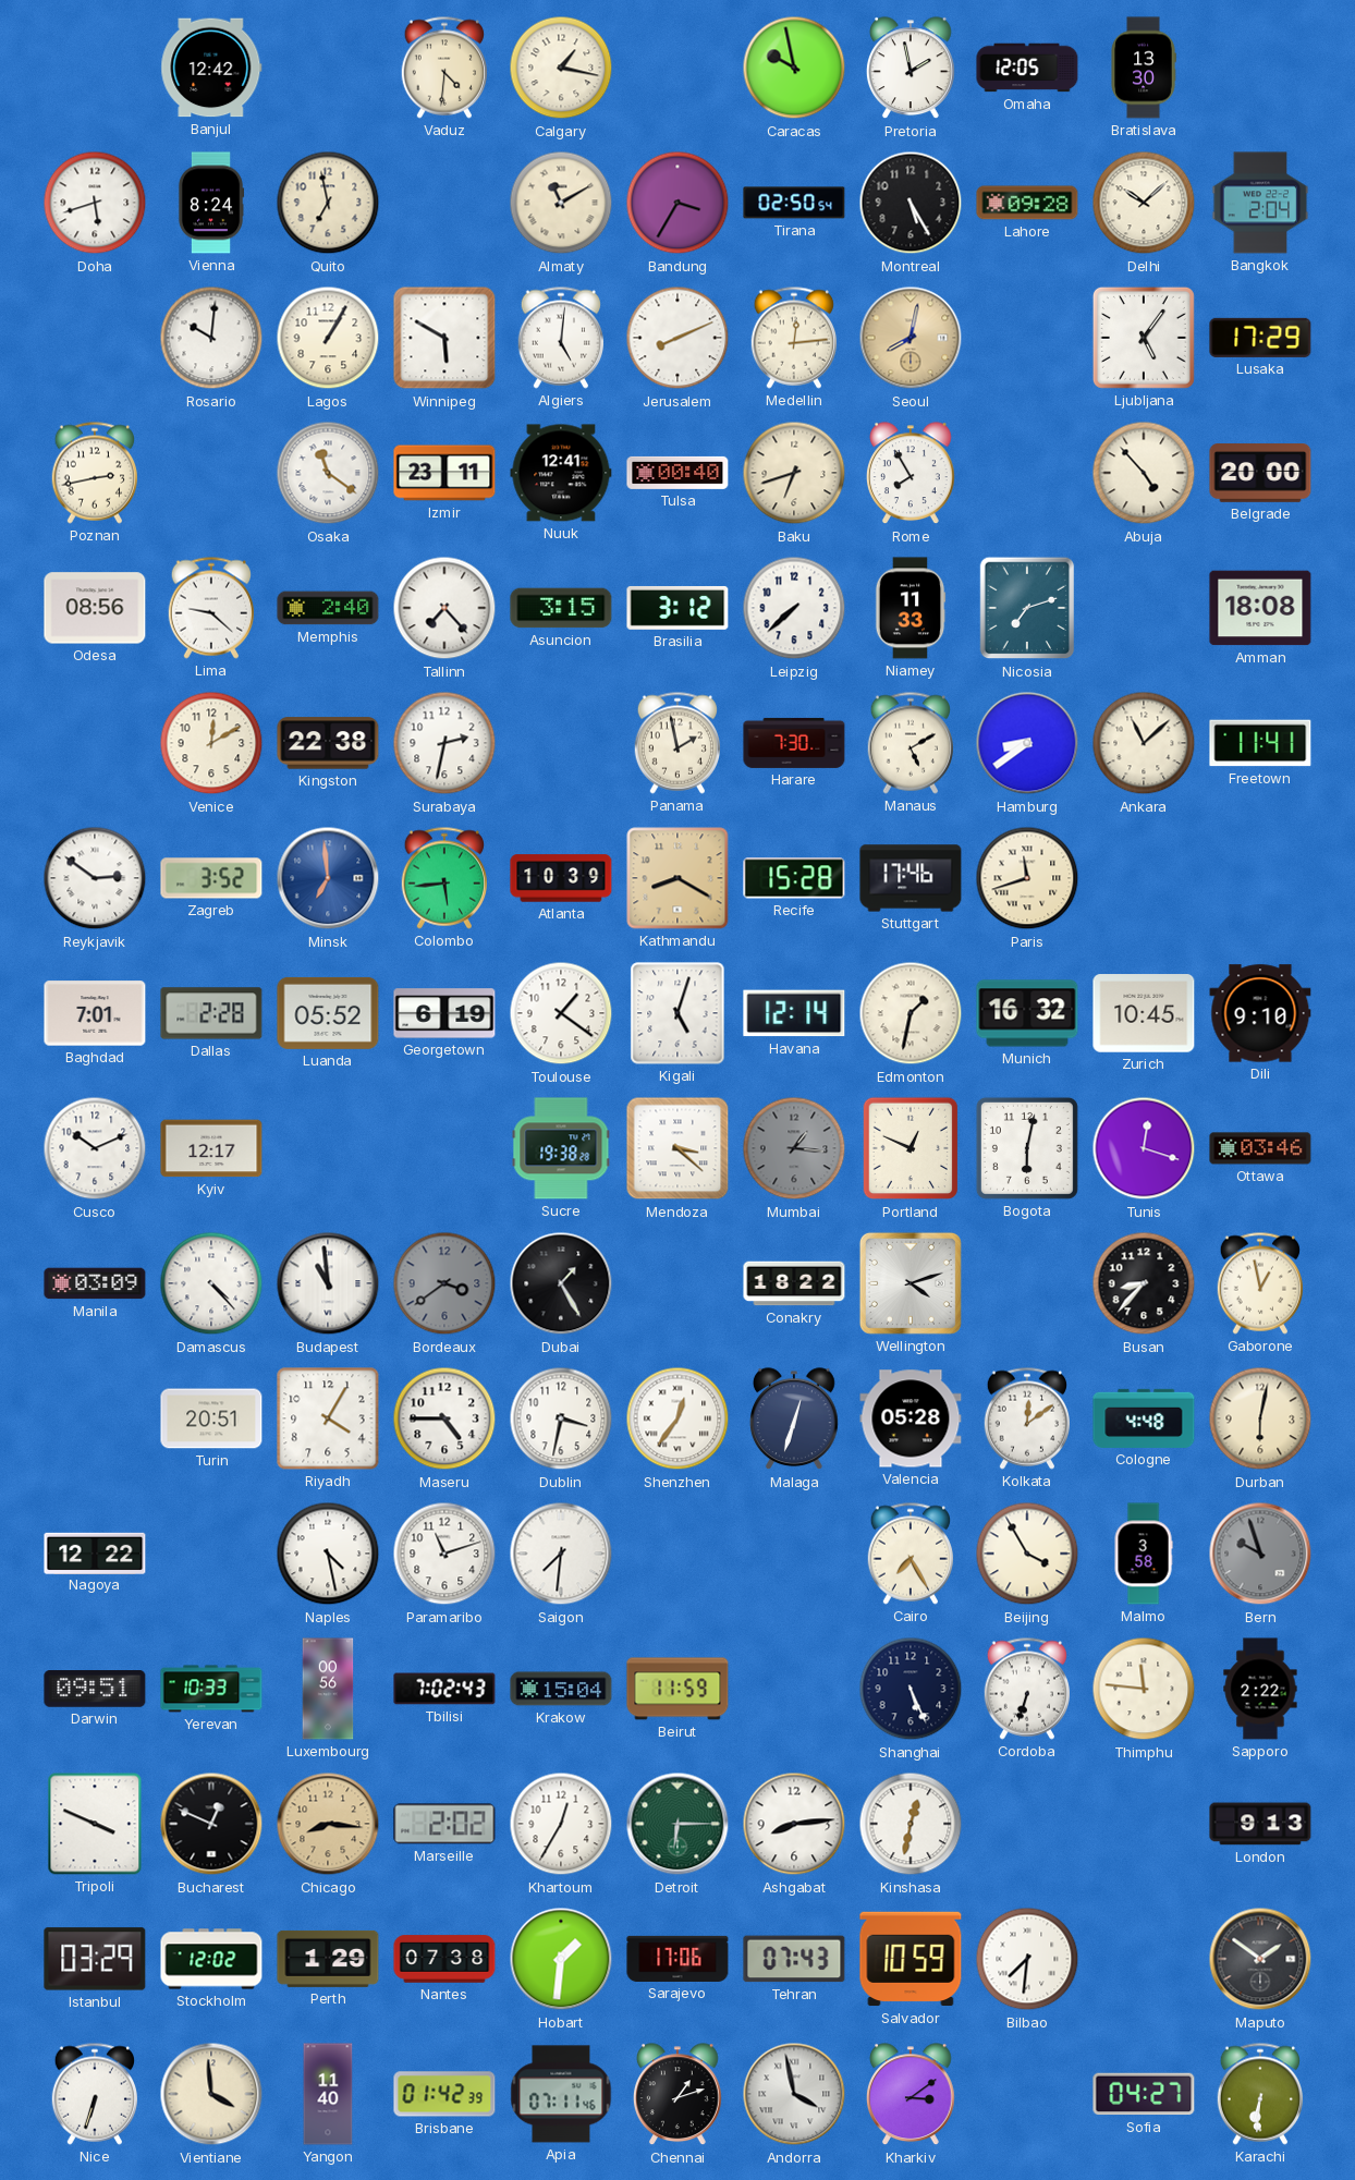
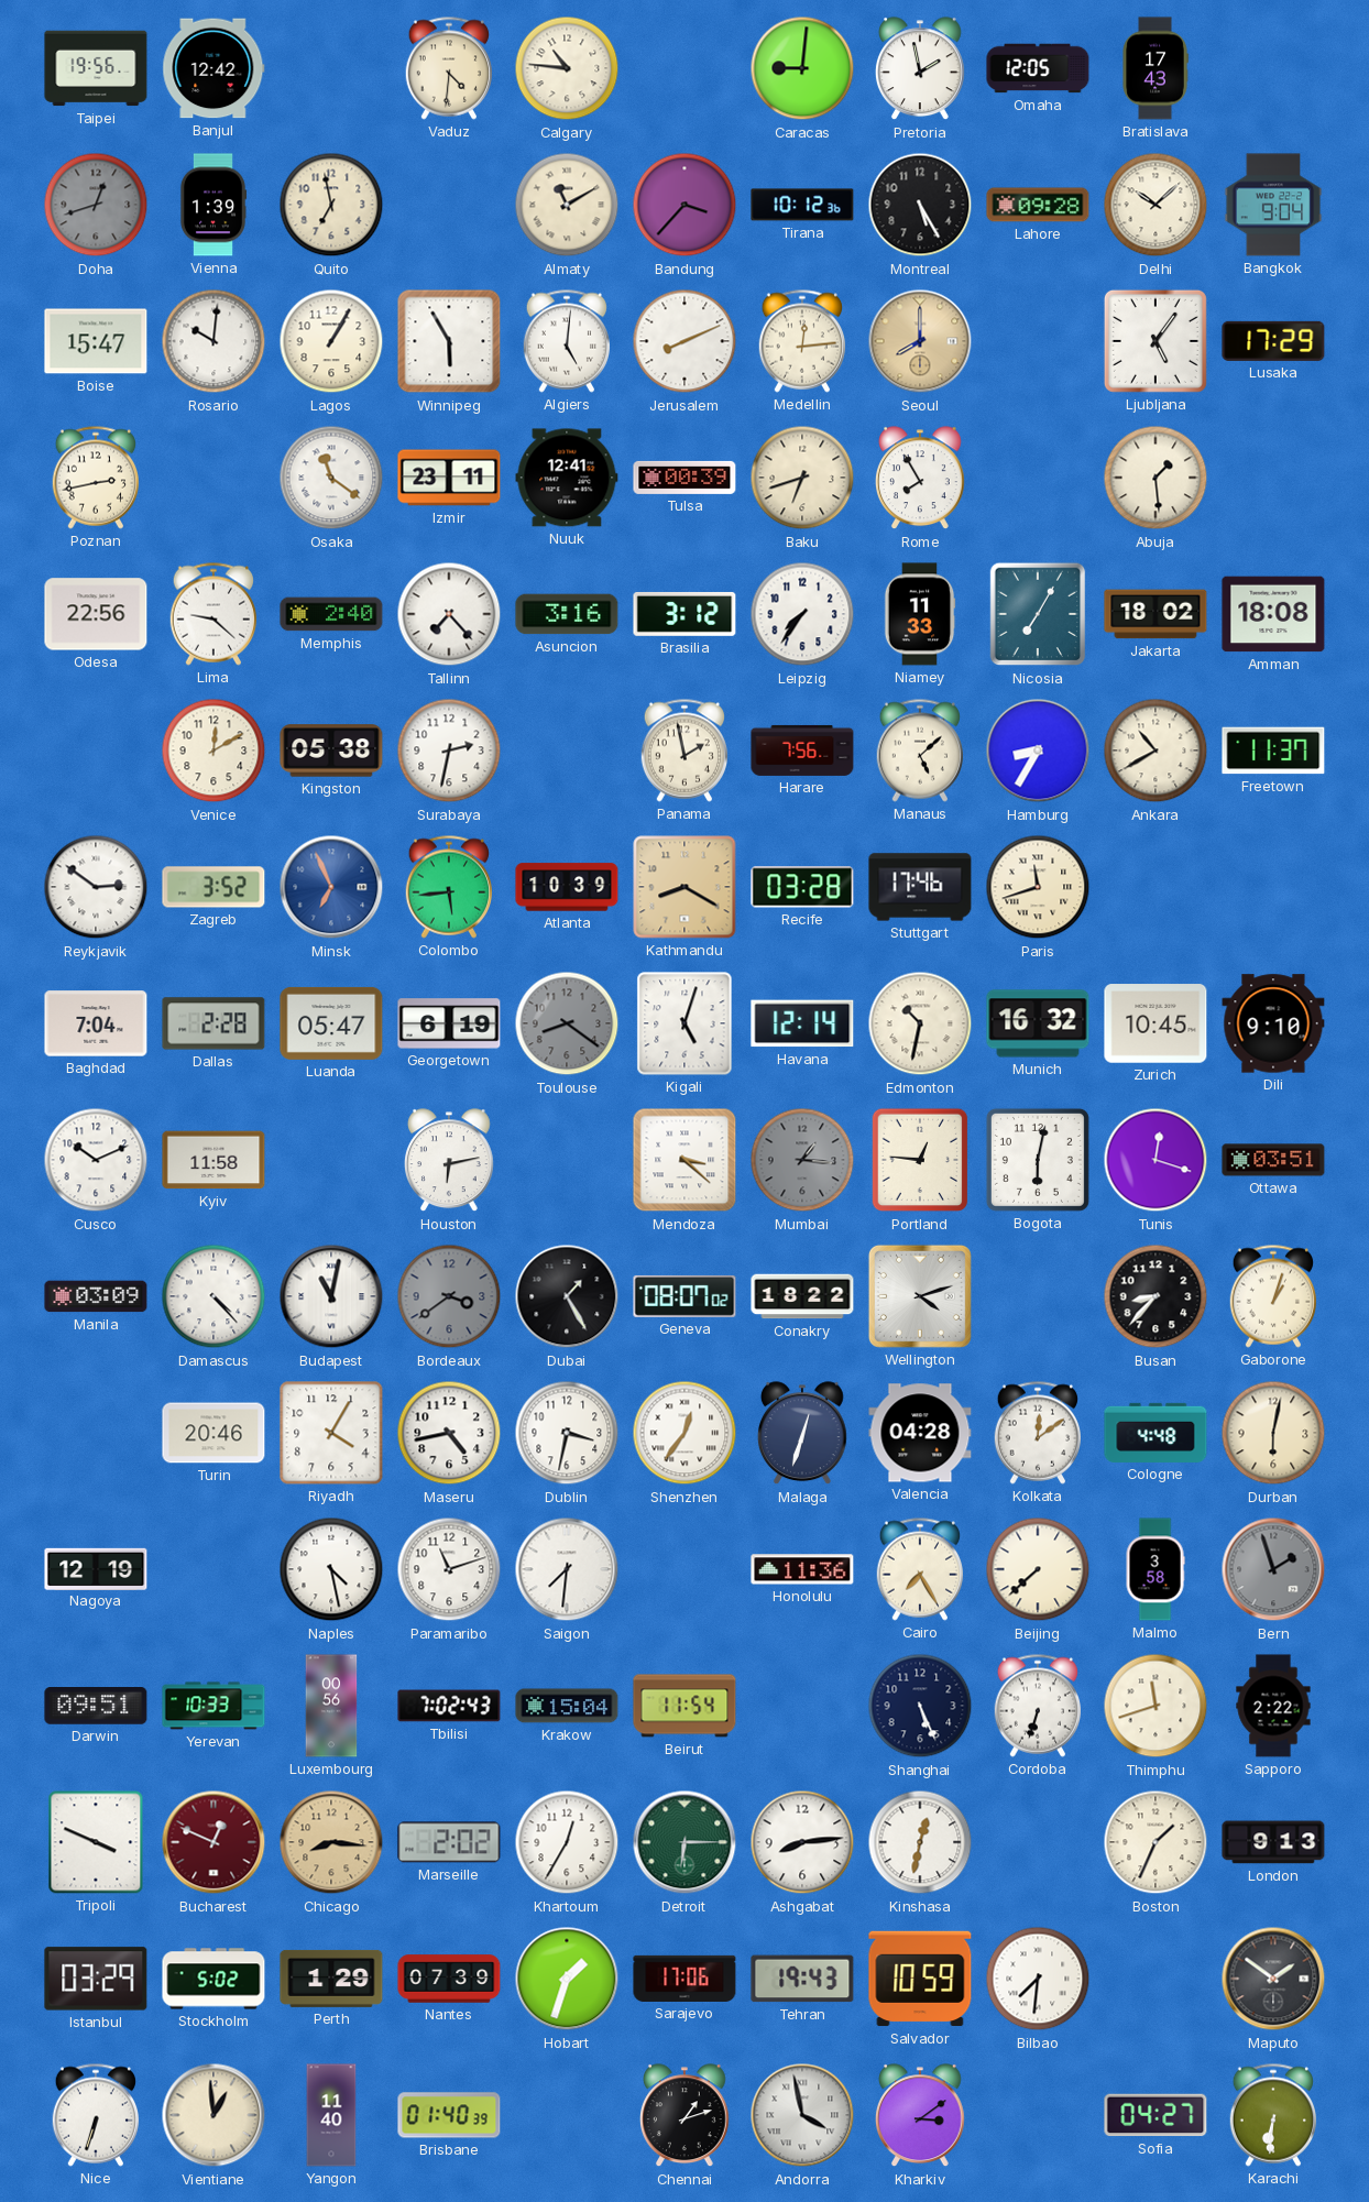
Taipei: none -> 19:56
Calgary: 1:17 -> 10:46
Caracas: 9:58 -> 9:01
Bratislava: 13:30 -> 17:43
Doha: 5:42 -> 12:42
Doha dial: white -> grey
Vienna: 8:24 -> 1:39
Bandung: 3:35 -> 3:37
Tirana: 02:50 -> 10:12
Bangkok: 2:04 -> 9:04
Boise: none -> 15:47
Winnipeg: 5:50 -> 5:55
Seoul: 8:02 -> 8:00
Tulsa: 00:40 -> 00:39
Abuja: 4:53 -> 1:29
Belgrade: 20:00 -> none
Odesa: 08:56 -> 22:56
Asuncion: 3:15 -> 3:16
Leipzig: 7:38 -> 7:36
Nicosia: 7:12 -> 7:05
Jakarta: none -> 18:02
Kingston: 22:38 -> 05:38
Harare: 7:30 -> 7:56
Manaus: 5:10 -> 5:08
Hamburg: 8:39 -> 8:35
Ankara: 11:08 -> 10:40
Freetown: 11:41 -> 11:37
Minsk: 6:59 -> 6:56
Recife: 15:28 -> 03:28
Baghdad: 7:01 -> 7:04
Luanda: 05:52 -> 05:47
Toulouse: 1:21 -> 8:21
Toulouse dial: white -> grey
Edmonton: 1:32 -> 10:32
Kyiv: 12:17 -> 11:58
Houston: none -> 6:13
Sucre: 19:38 -> none
Portland: 12:49 -> 12:46
Ottawa: 03:46 -> 03:51
Budapest: 10:59 -> 11:02
Geneva: none -> 08:07
Gaborone: 12:58 -> 1:03
Turin: 20:51 -> 20:46
Maseru: 4:45 -> 4:43
Valencia: 05:28 -> 04:28
Nagoya: 12:22 -> 12:19
Honolulu: none -> 11:36
Beijing: 3:55 -> 7:38
Bern: 9:57 -> 1:57
Beirut: 11:59 -> 11:54
Thimphu: 11:46 -> 11:42
Bucharest dial: black -> burgundy
Boston: none -> 1:34
Stockholm: 12:02 -> 5:02
Nantes: 07:38 -> 07:39
Hobart: 1:31 -> 1:33
Tehran: 07:43 -> 19:43
Vientiane: 3:59 -> 12:59
Brisbane: 01:42 -> 01:40
Apia: 07:11 -> none
